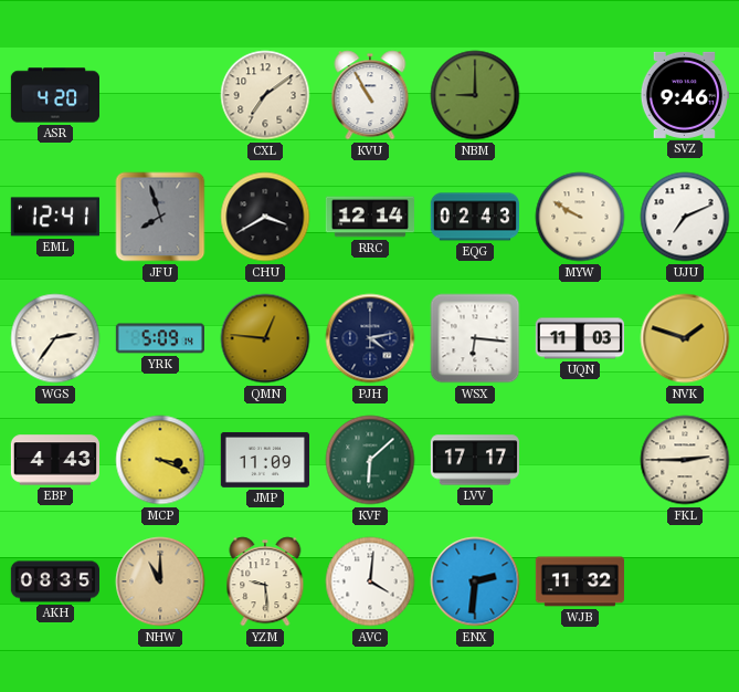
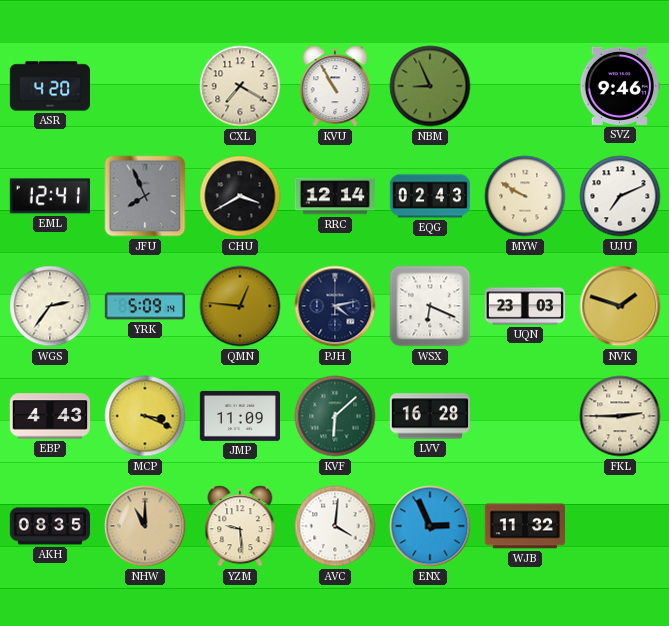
CXL: 7:09 -> 7:20
NBM: 9:00 -> 8:56
JFU: 7:57 -> 7:56
WSX: 6:16 -> 6:19
UQN: 11:03 -> 23:03
LVV: 17:17 -> 16:28
ENX: 2:31 -> 2:56
